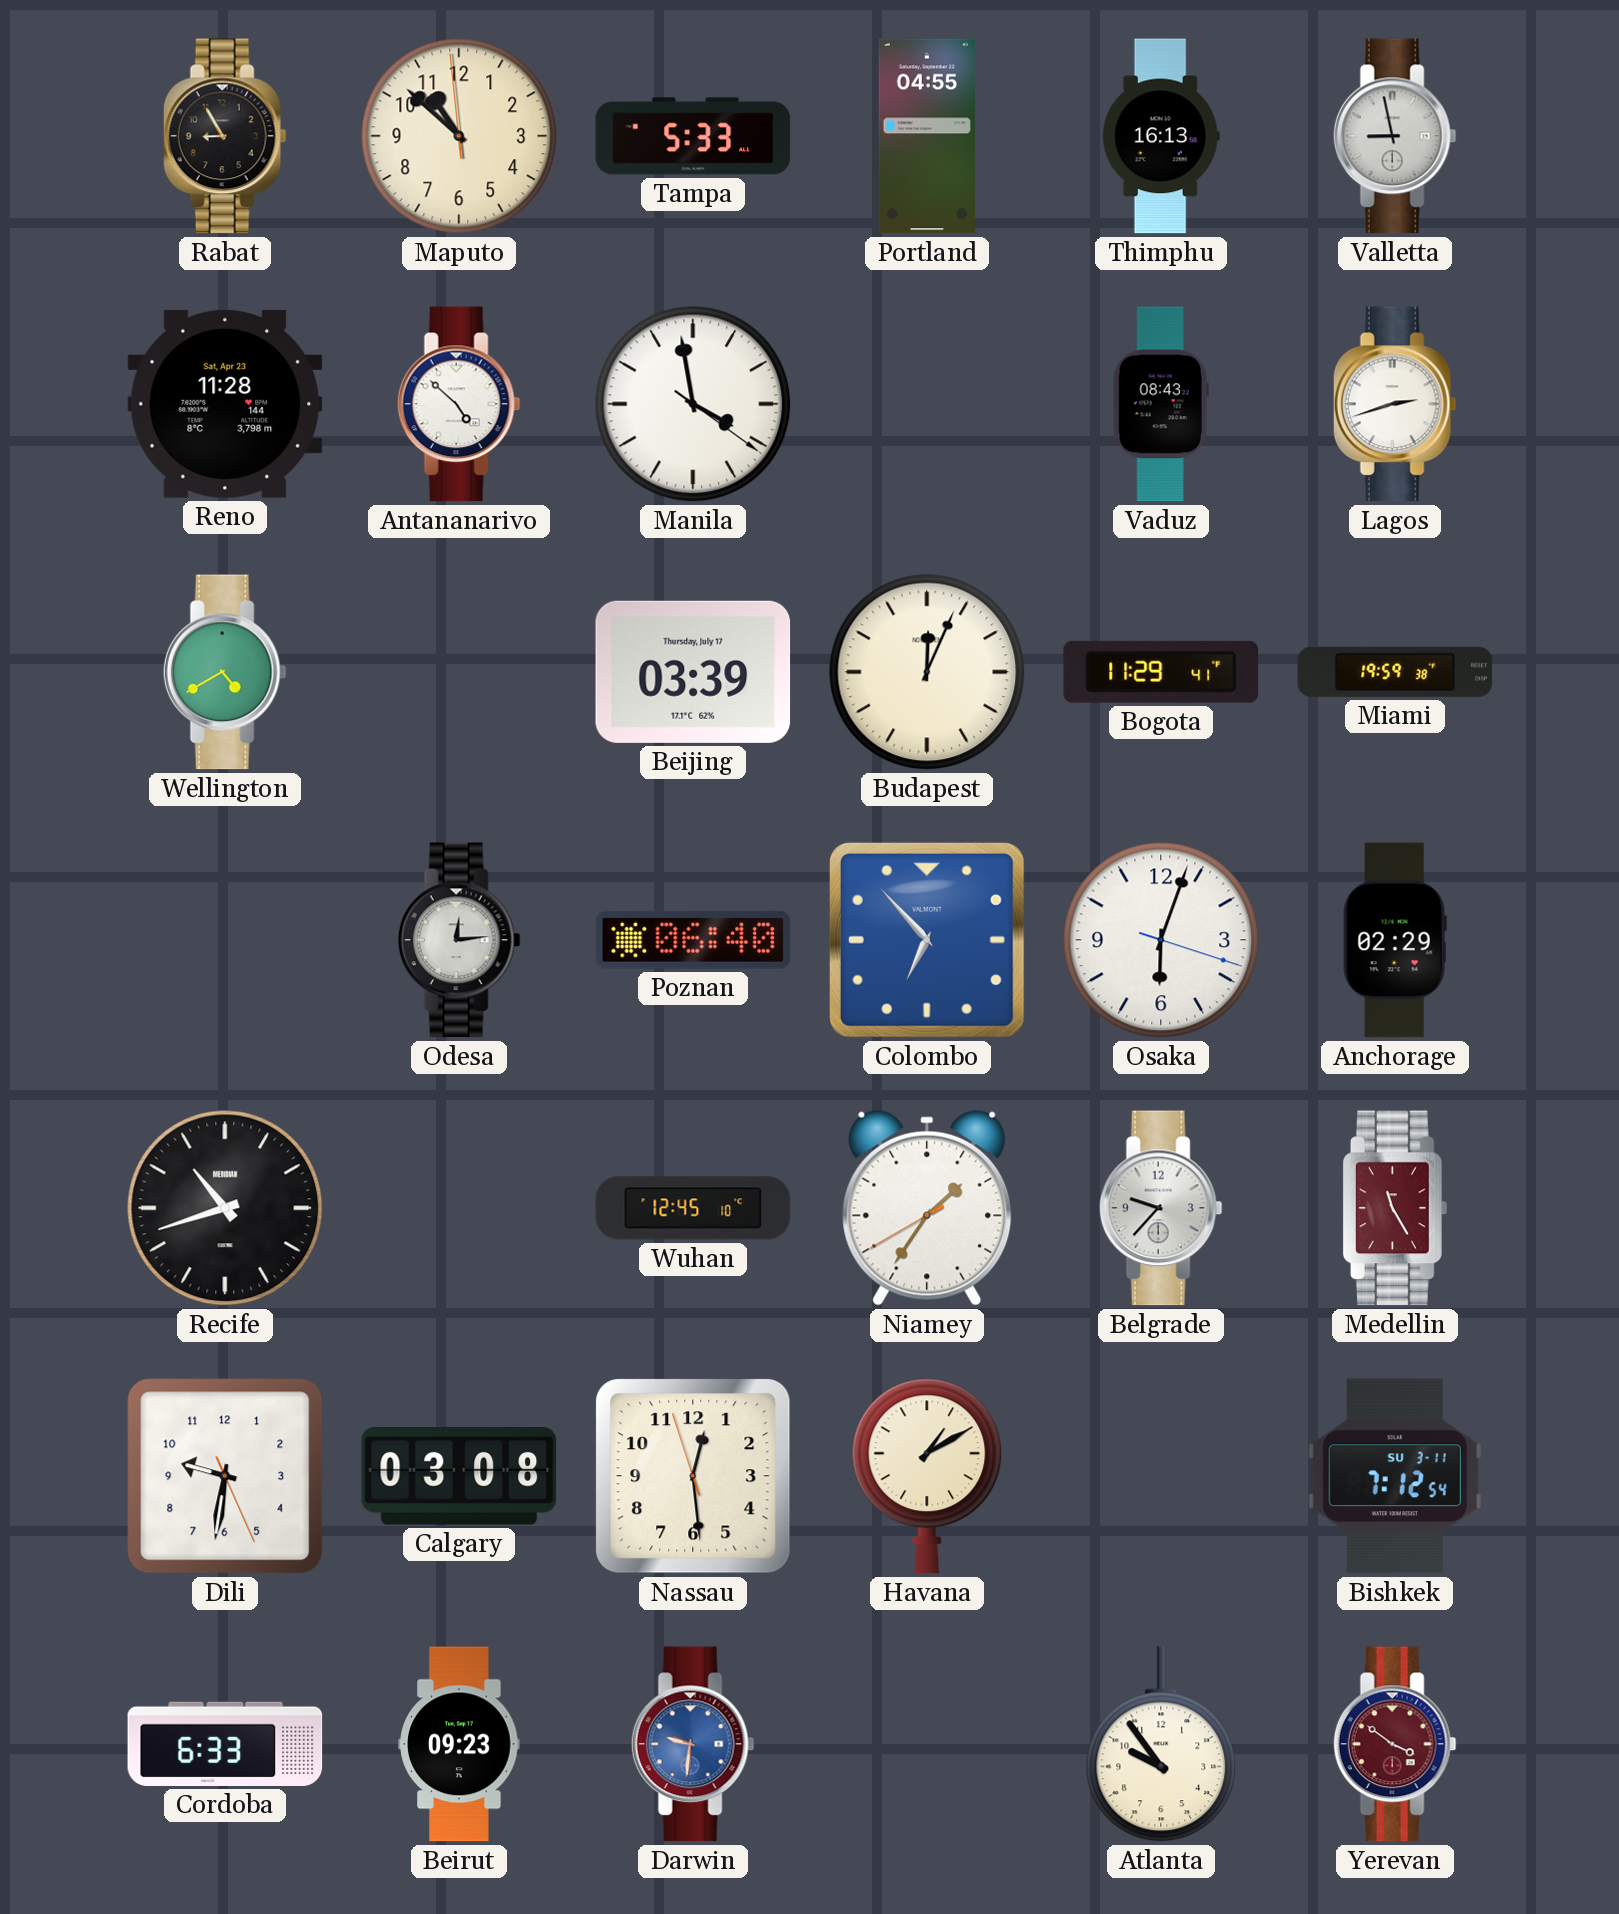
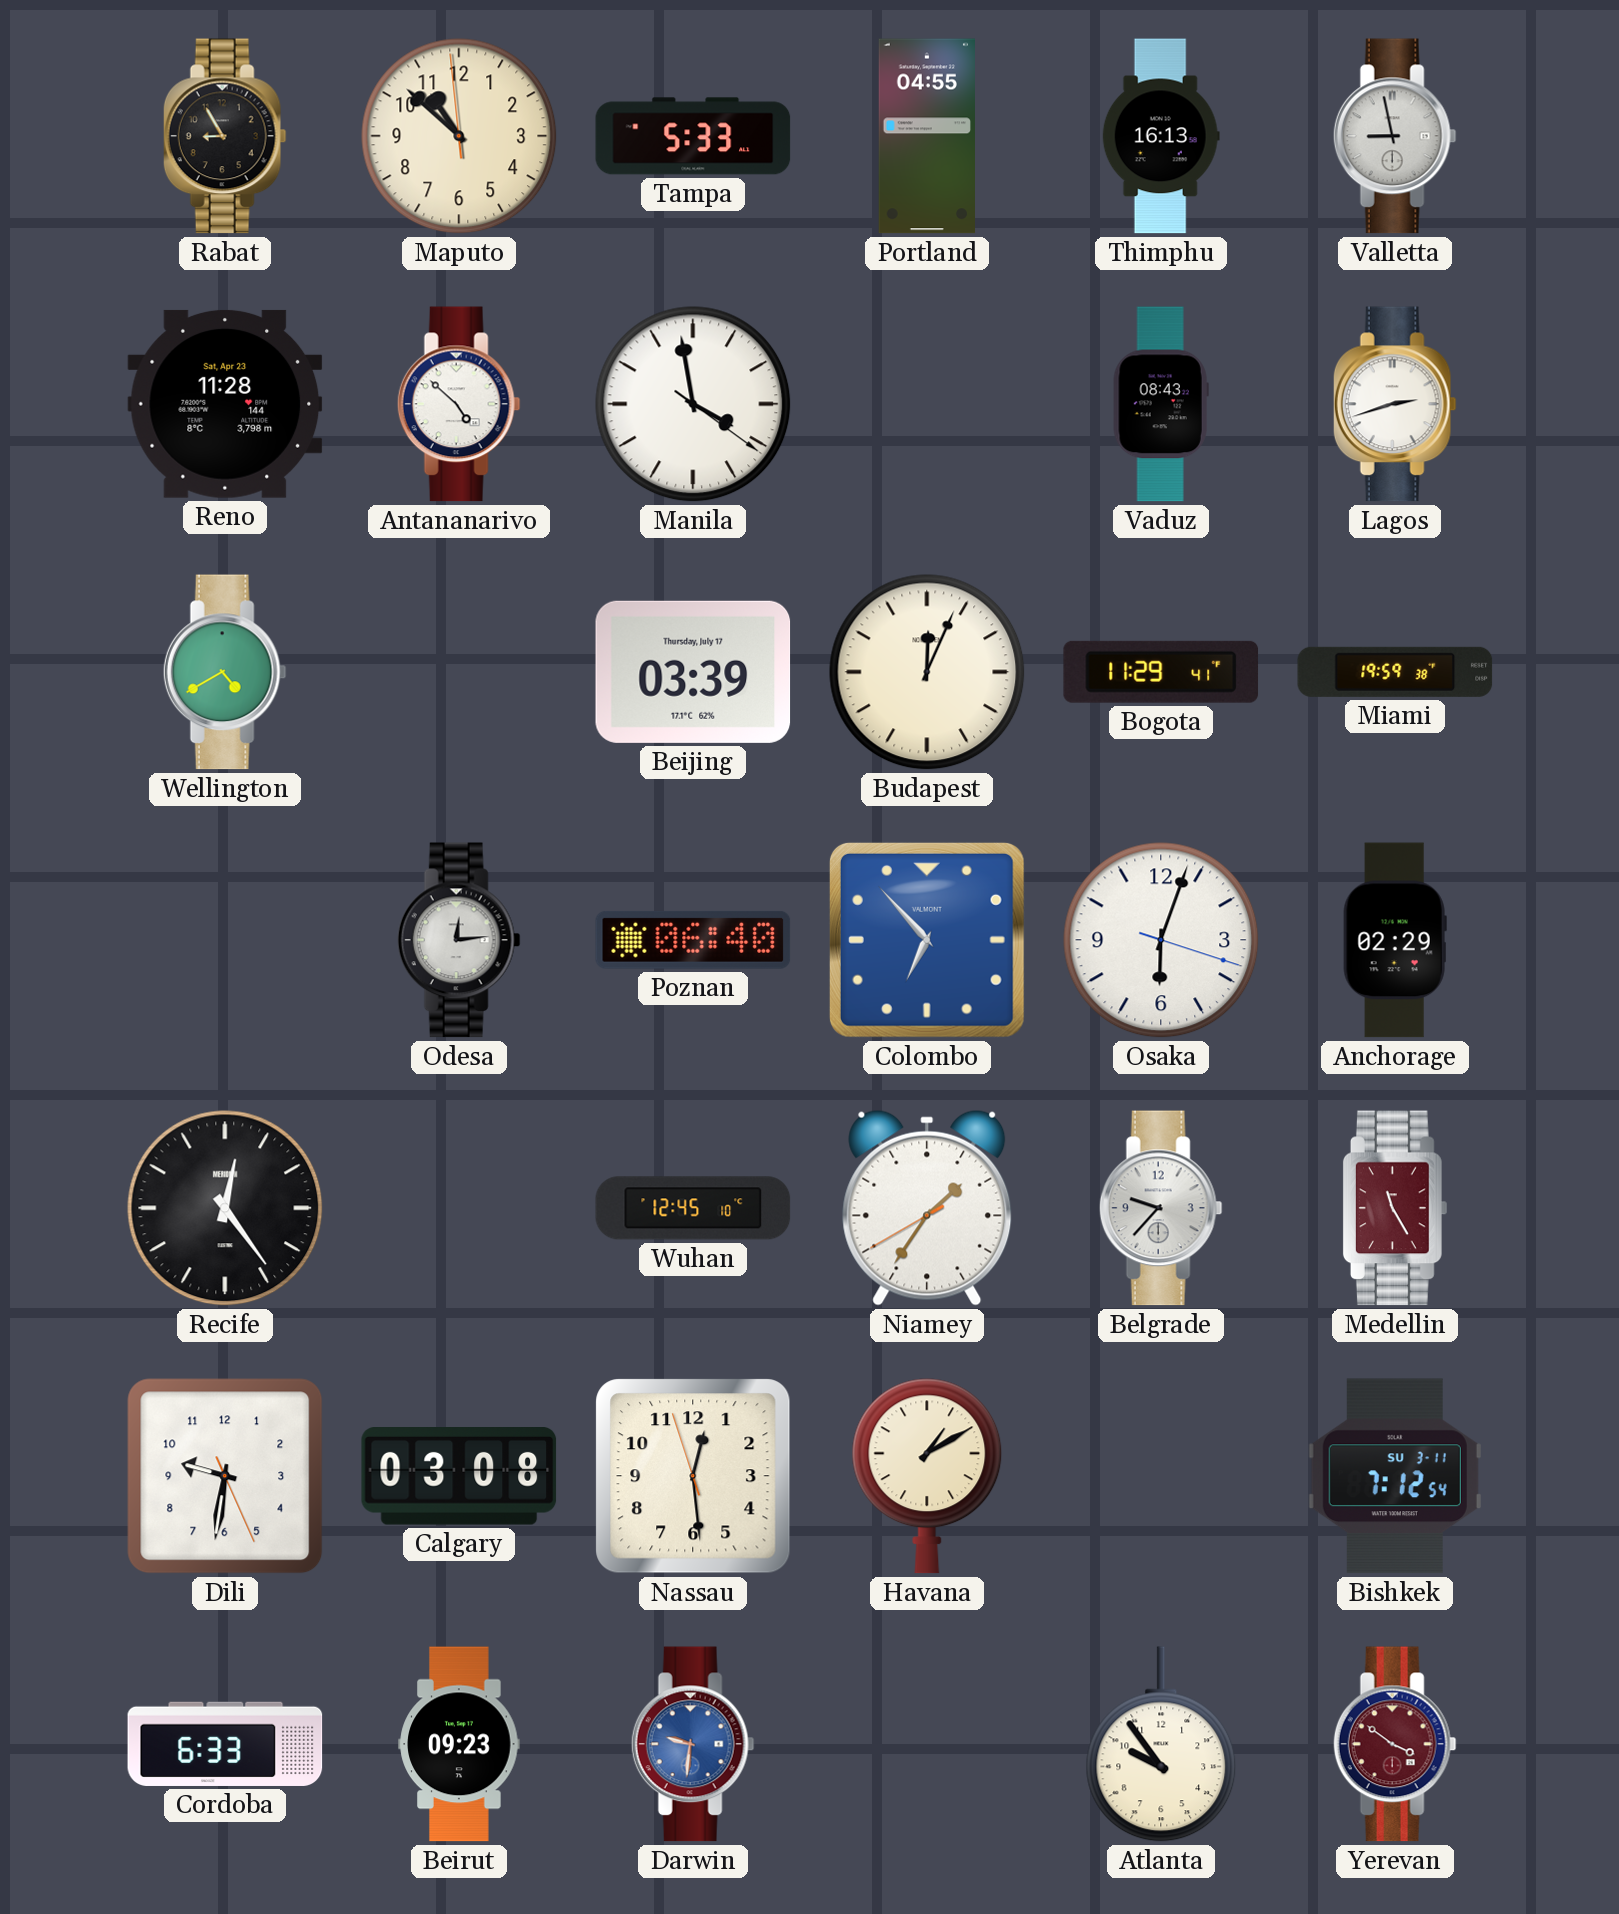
Recife: 10:42 -> 12:24
